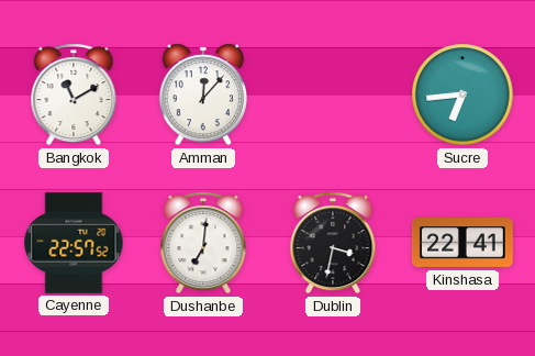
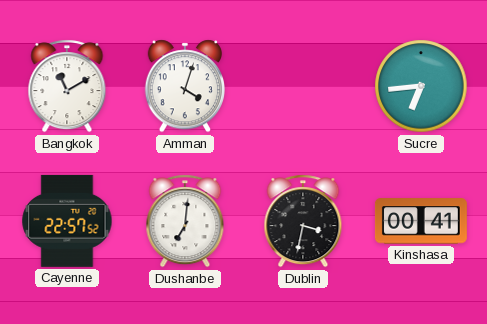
Amman: 12:07 -> 4:03
Kinshasa: 22:41 -> 00:41
